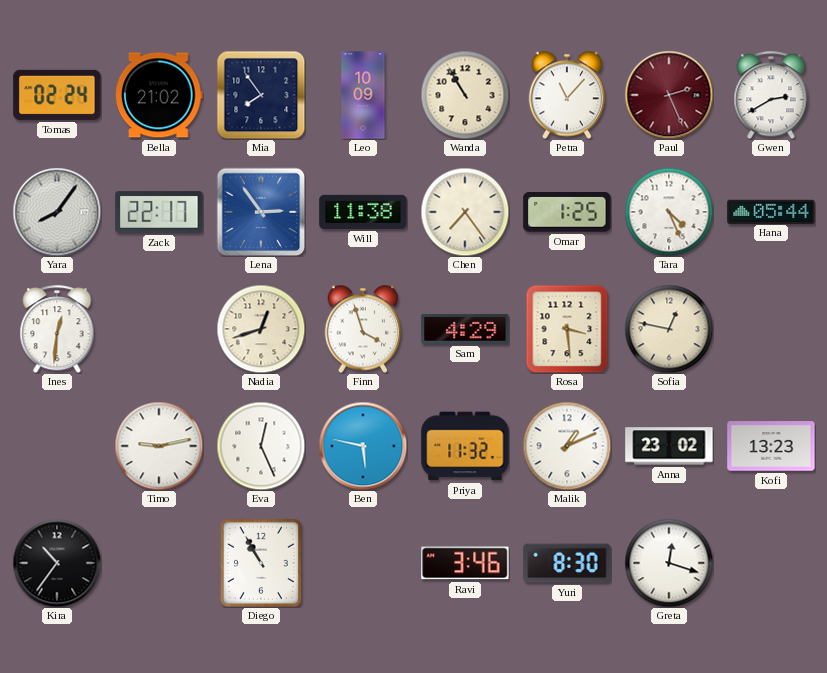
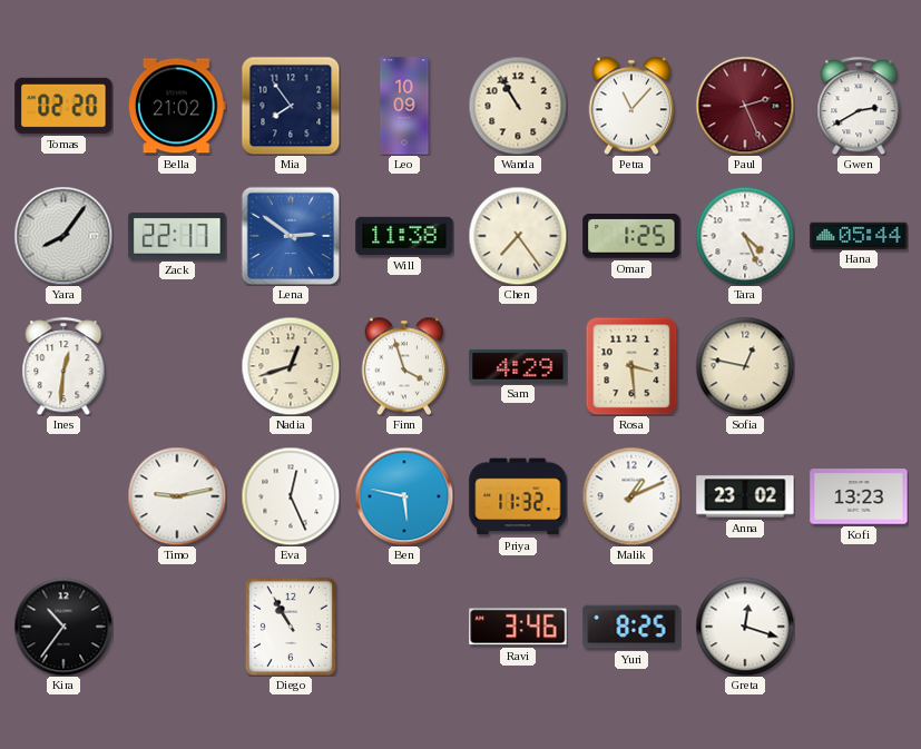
Tomas: 02:24 -> 02:20
Lena: 2:54 -> 2:51
Yuri: 8:30 -> 8:25
